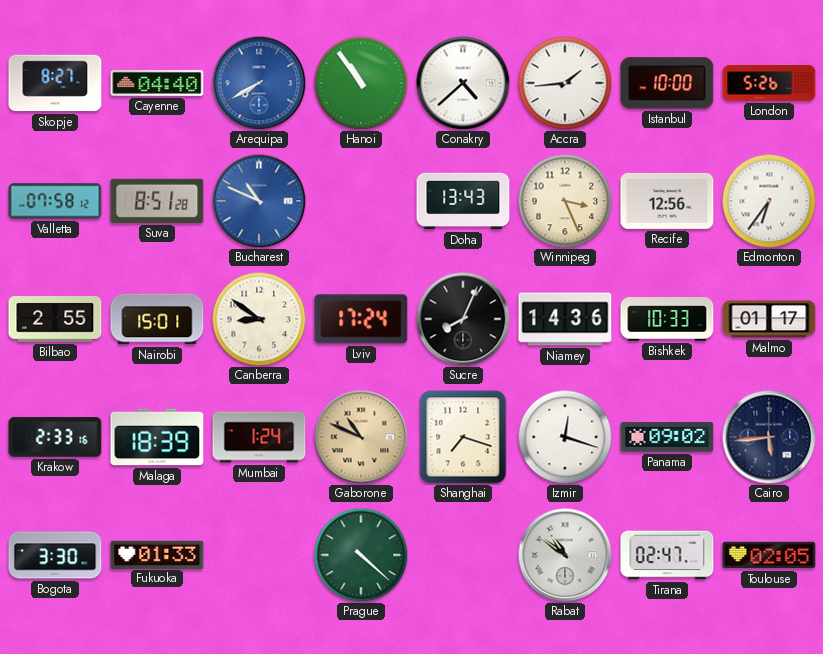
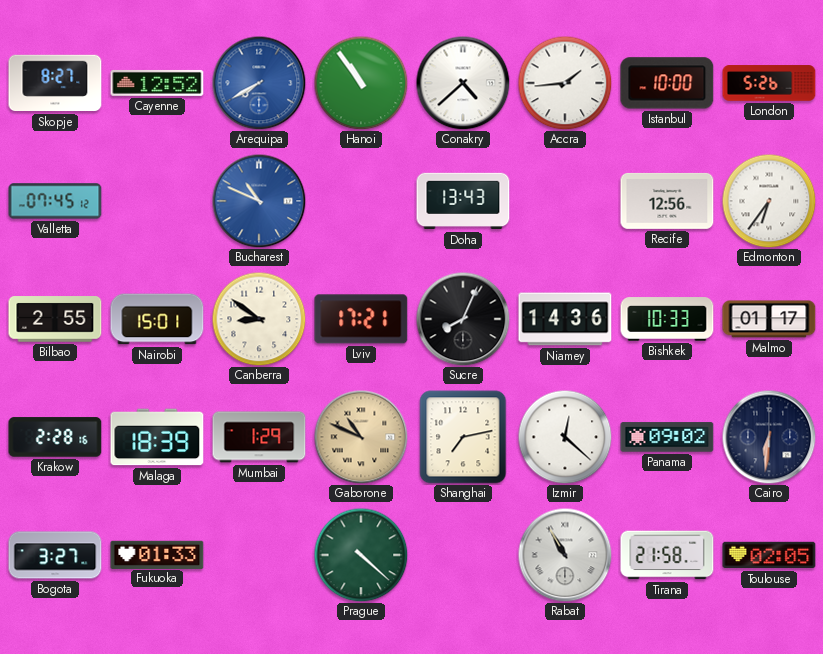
Cayenne: 04:40 -> 12:52
Valletta: 07:58 -> 07:45
Suva: 8:51 -> none
Winnipeg: 3:26 -> none
Lviv: 17:24 -> 17:21
Krakow: 2:33 -> 2:28
Mumbai: 1:24 -> 1:29
Shanghai: 7:18 -> 7:13
Izmir: 12:18 -> 12:22
Cairo: 5:44 -> 6:31
Bogota: 3:30 -> 3:27
Rabat: 10:51 -> 10:55
Tirana: 02:47 -> 21:58
